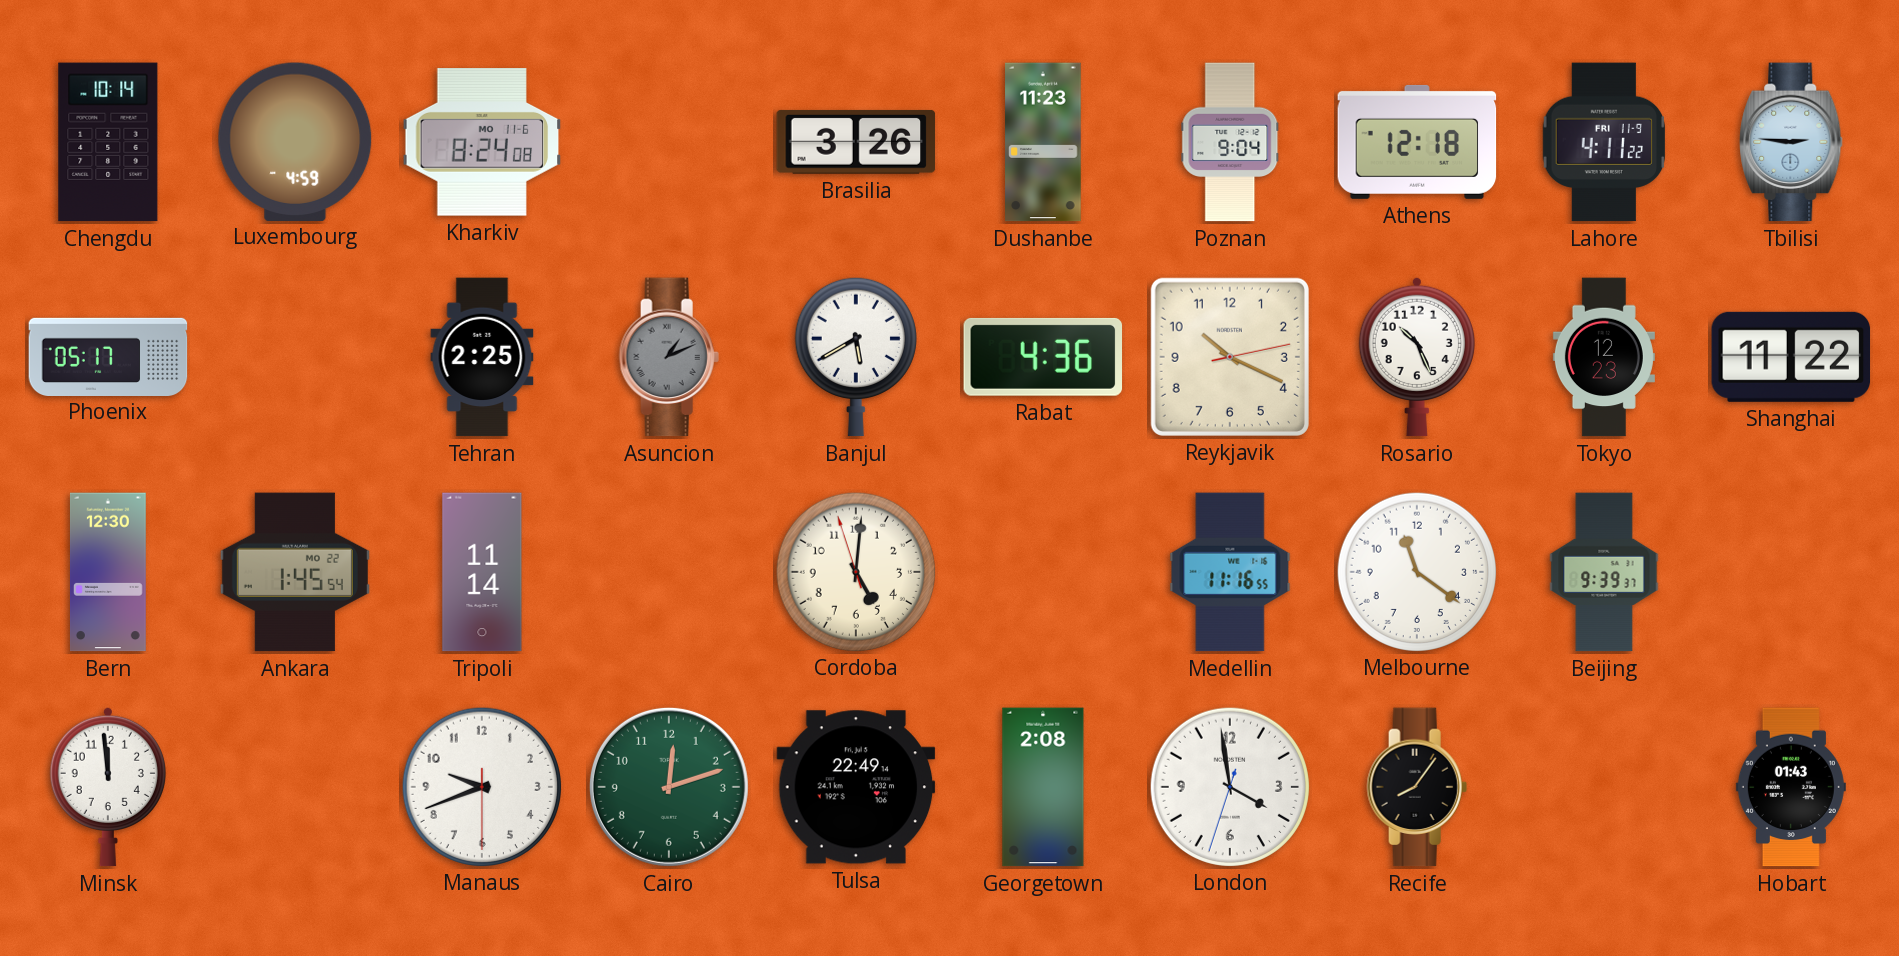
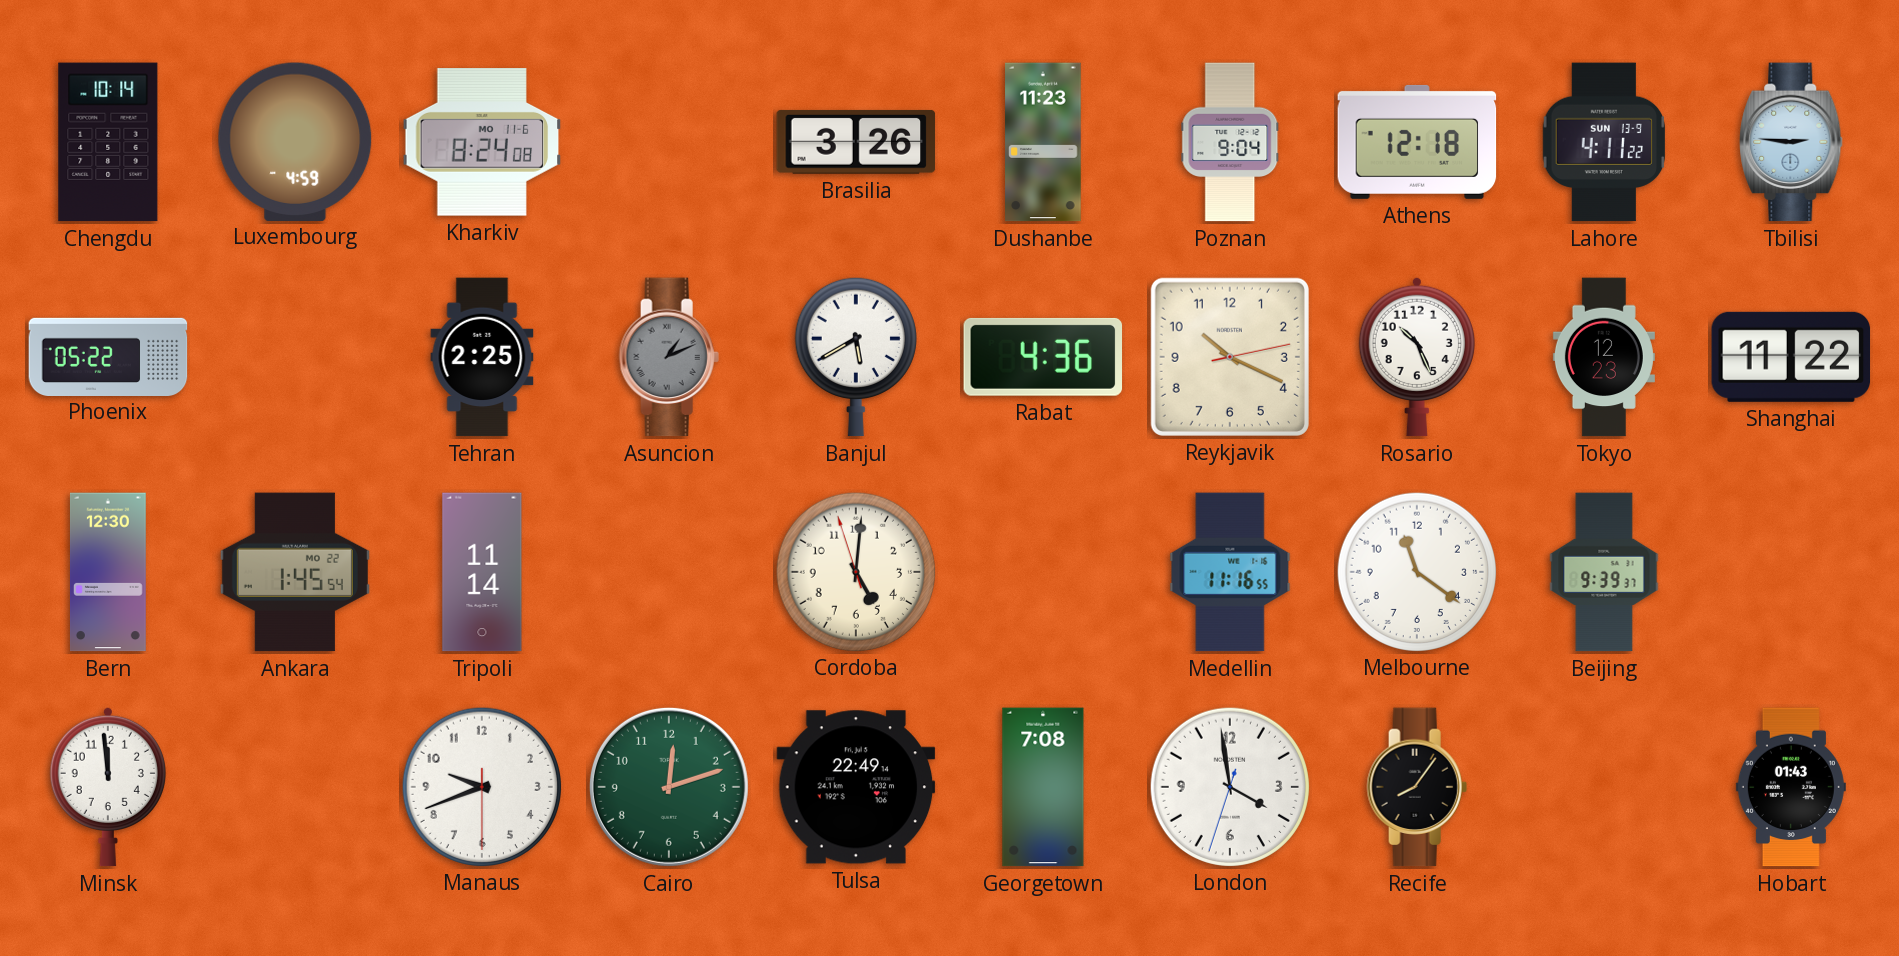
Lahore date: FRI 11-9 -> SUN 13-9
Phoenix: 05:17 -> 05:22
Georgetown: 2:08 -> 7:08
